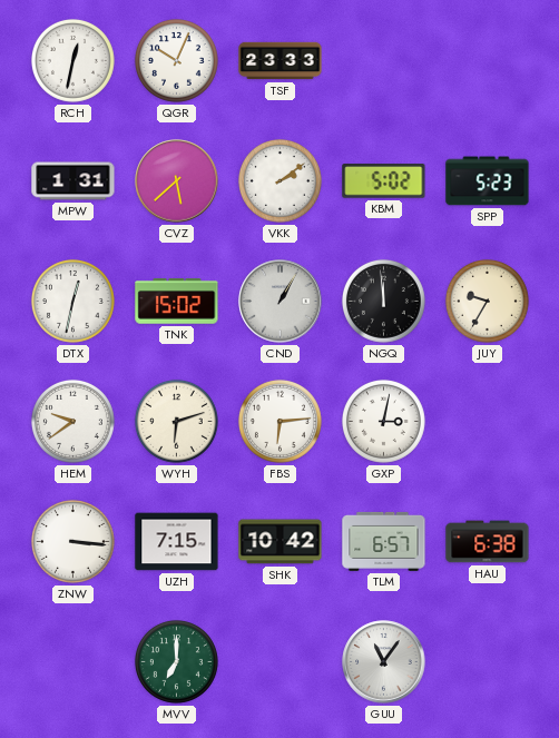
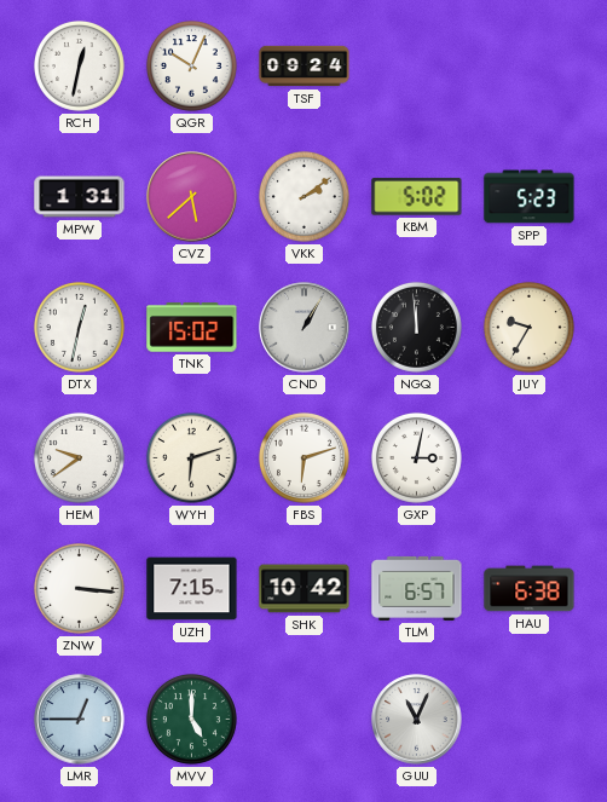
TSF: 23:33 -> 09:24
FBS: 6:14 -> 6:12
LMR: none -> 12:45
MVV: 7:00 -> 5:00
GUU: 11:06 -> 11:04
